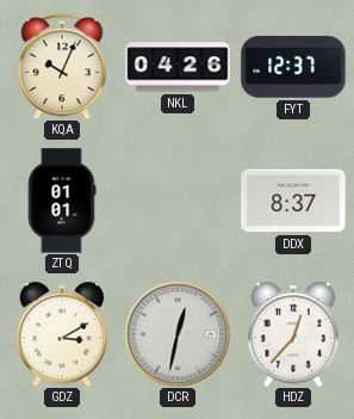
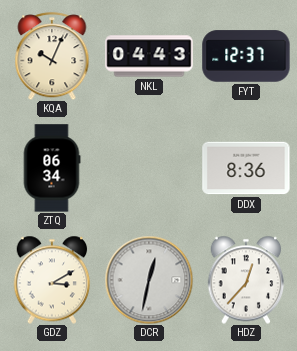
NKL: 04:26 -> 04:43
ZTQ: 01:01 -> 06:34
DDX: 8:37 -> 8:36
